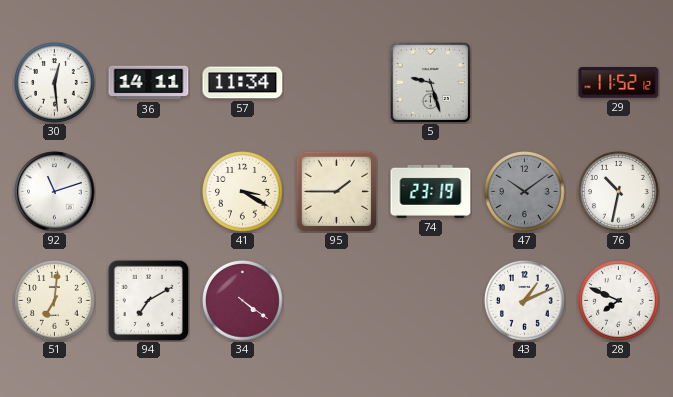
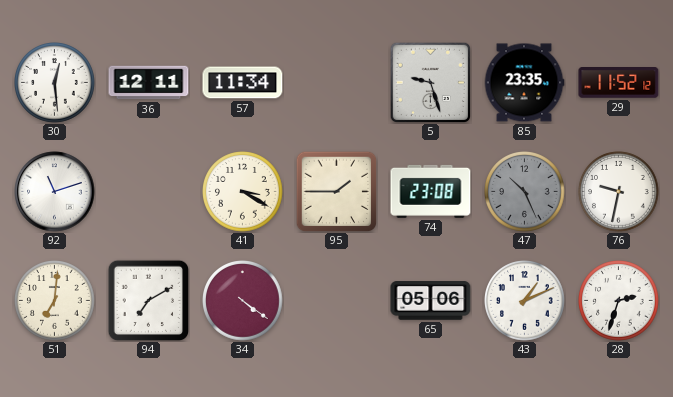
36: 14:11 -> 12:11
85: none -> 23:35
74: 23:19 -> 23:08
47: 10:09 -> 10:26
76: 10:32 -> 9:32
65: none -> 05:06
28: 7:49 -> 2:33
